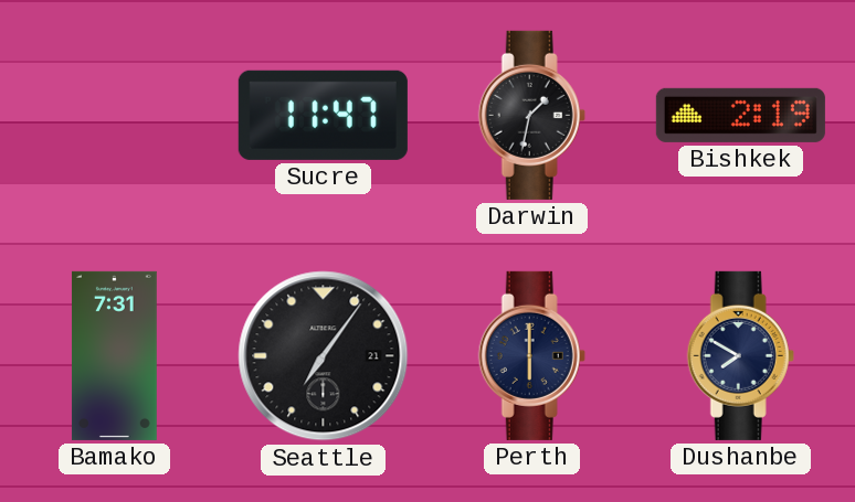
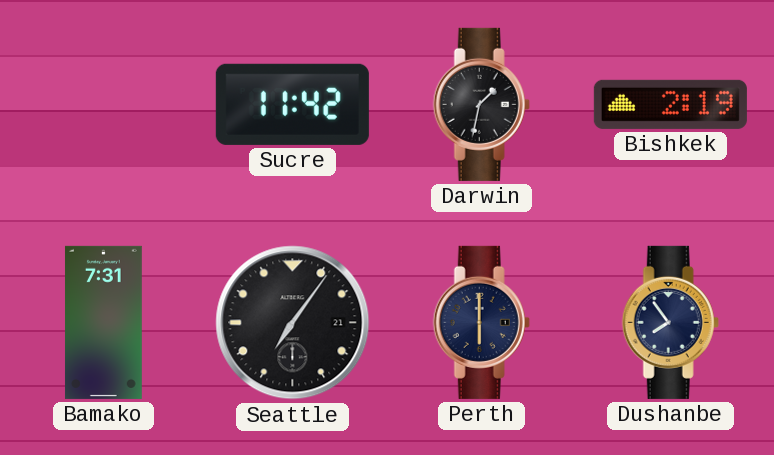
Sucre: 11:47 -> 11:42
Dushanbe: 7:50 -> 7:54
